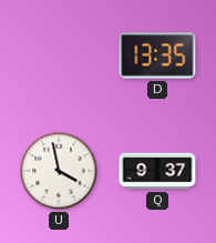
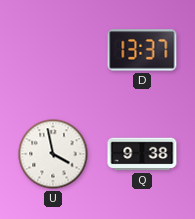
D: 13:35 -> 13:37
Q: 9:37 -> 9:38
